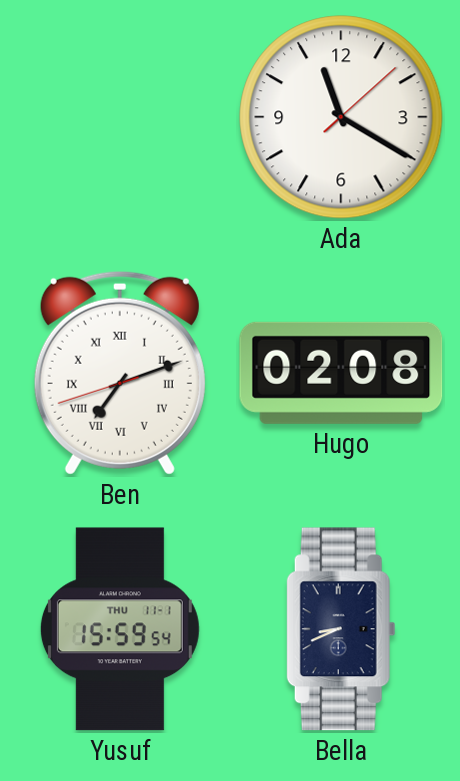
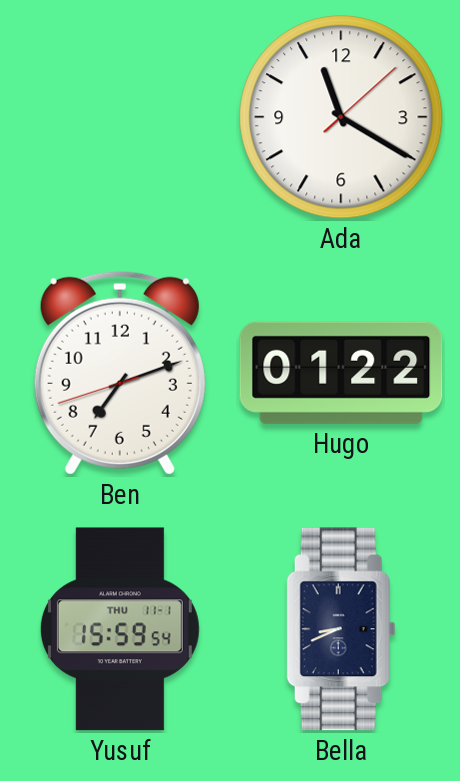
Ben numerals: Roman -> Arabic
Hugo: 02:08 -> 01:22
